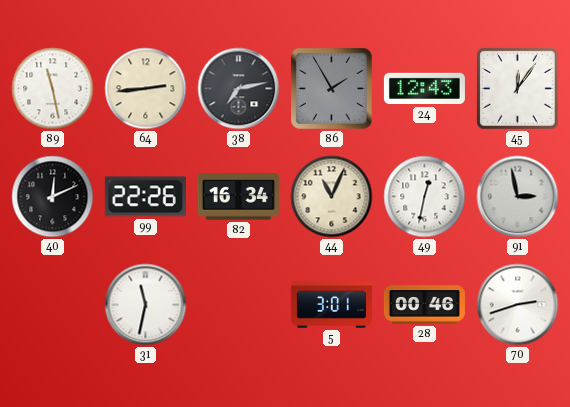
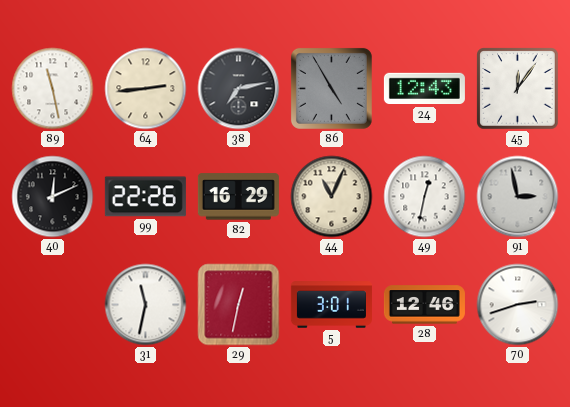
86: 1:55 -> 4:55
82: 16:34 -> 16:29
29: none -> 12:32
28: 00:46 -> 12:46
